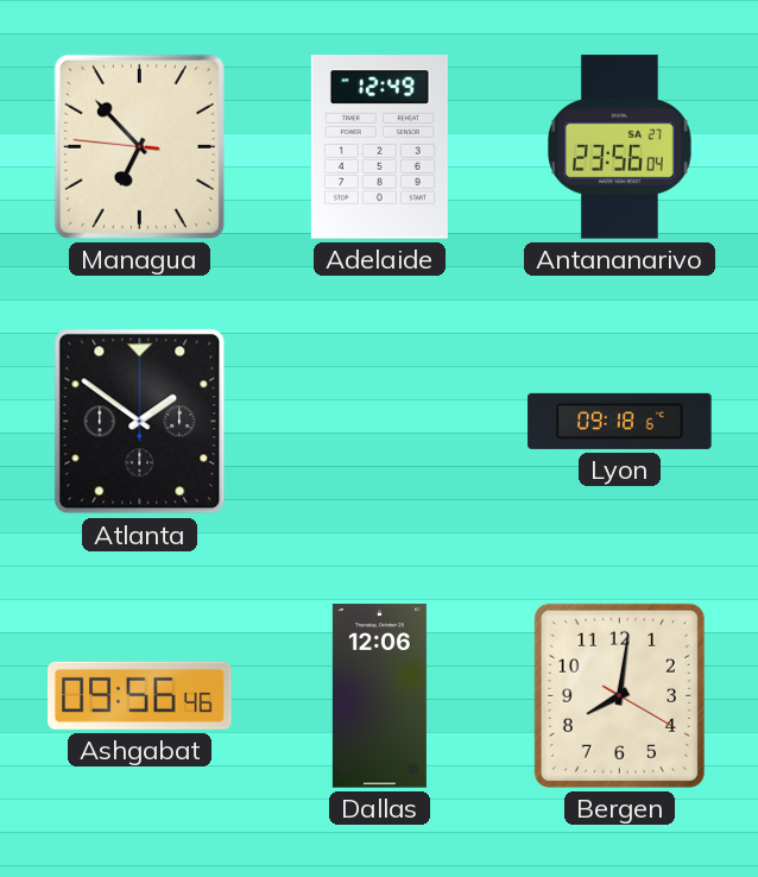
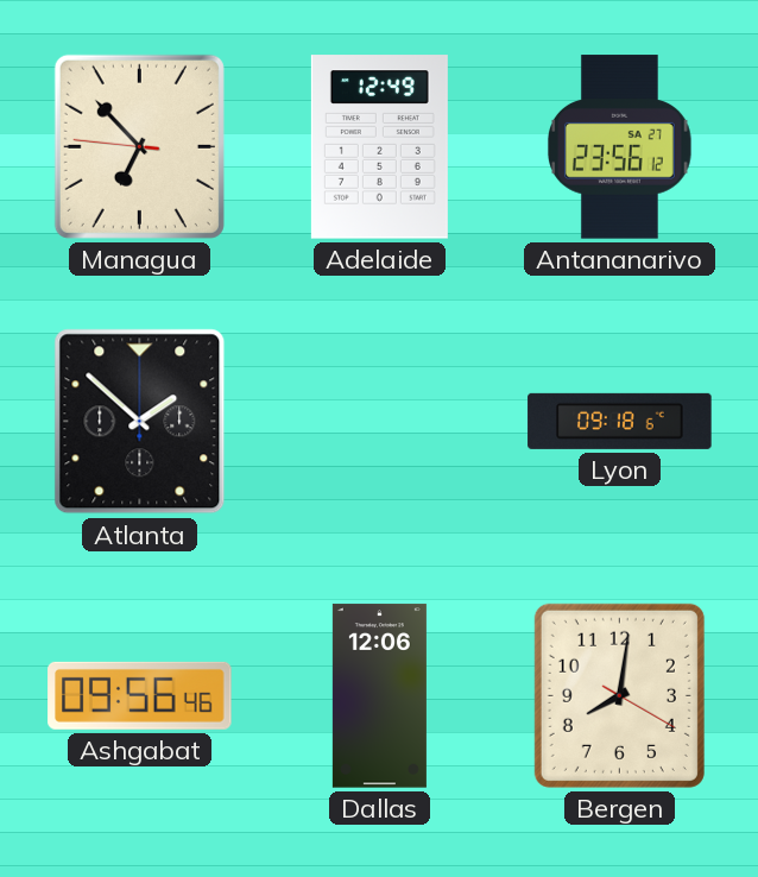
Antananarivo: 23:56:04 -> 23:56:12
Atlanta: 1:51 -> 1:52
